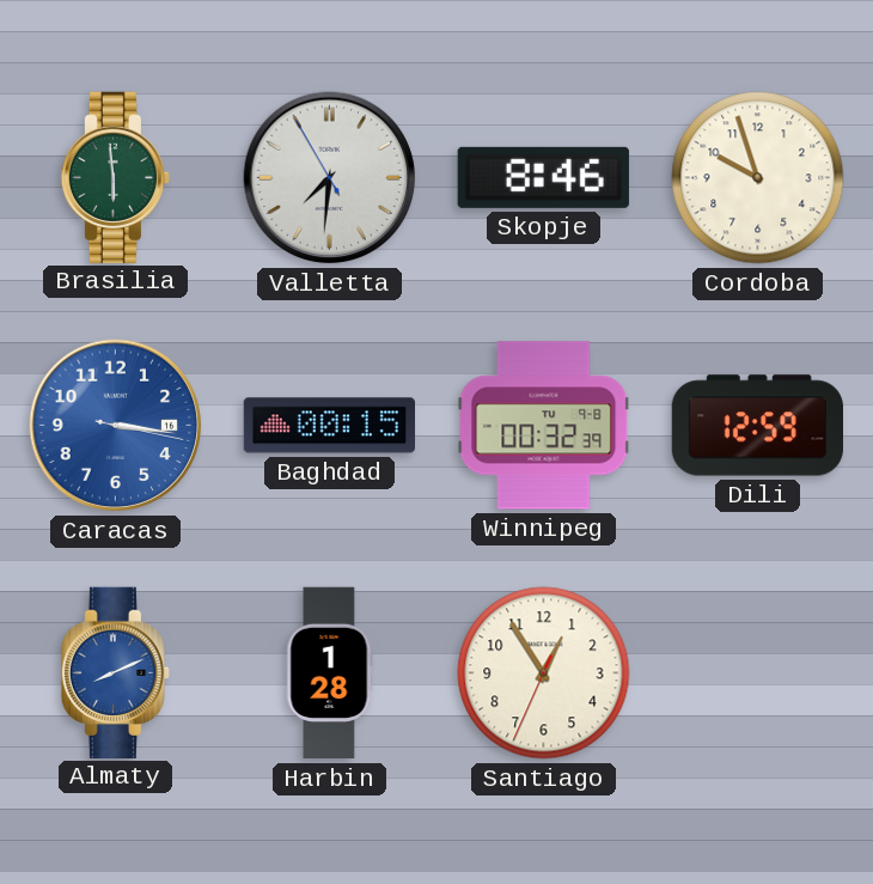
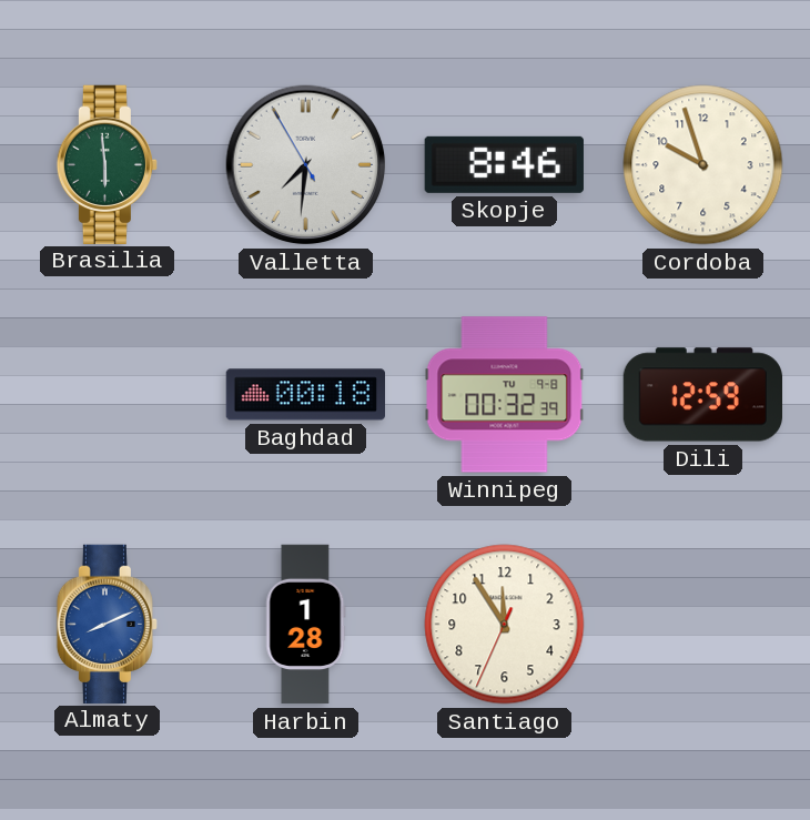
Caracas: 3:16 -> none
Baghdad: 00:15 -> 00:18
Santiago: 12:54 -> 11:54
